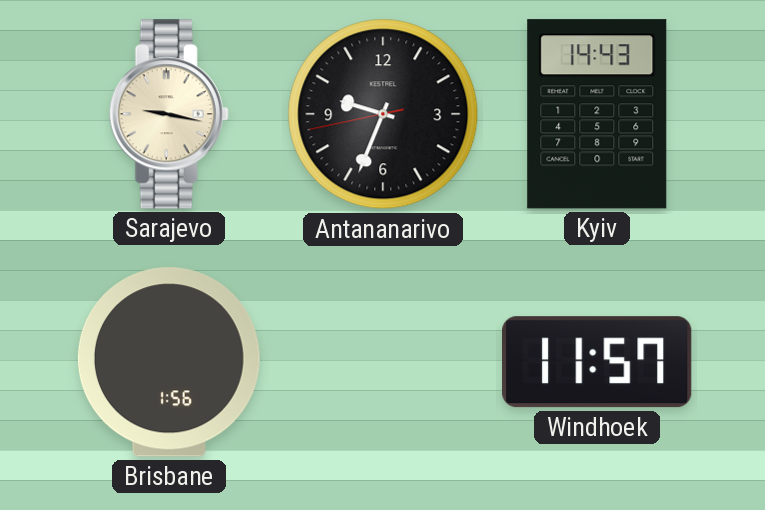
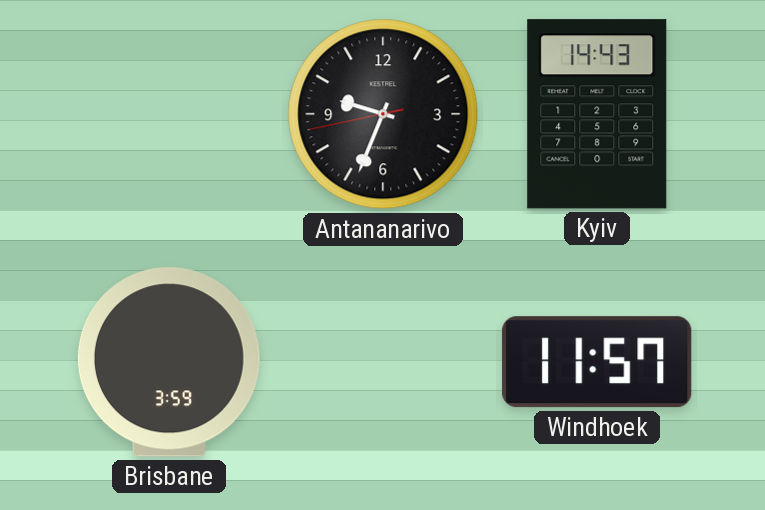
Sarajevo: 9:17 -> none
Brisbane: 1:56 -> 3:59
